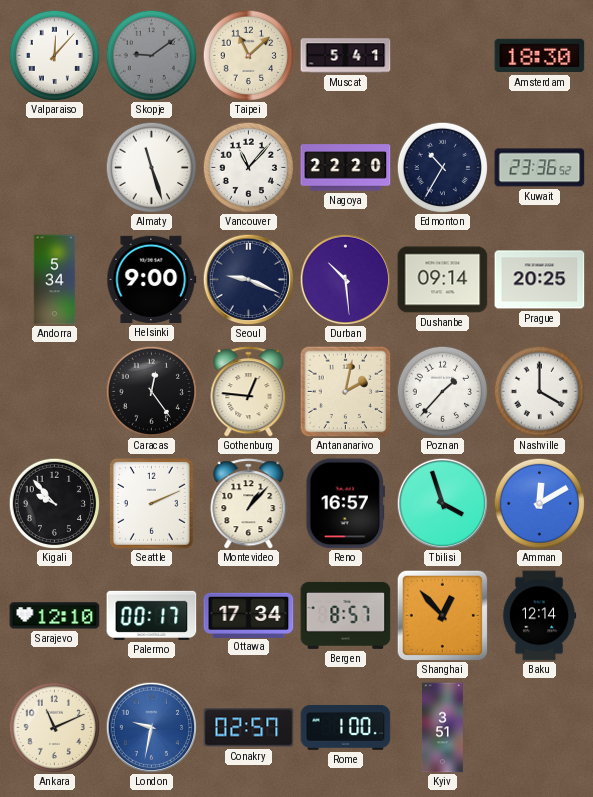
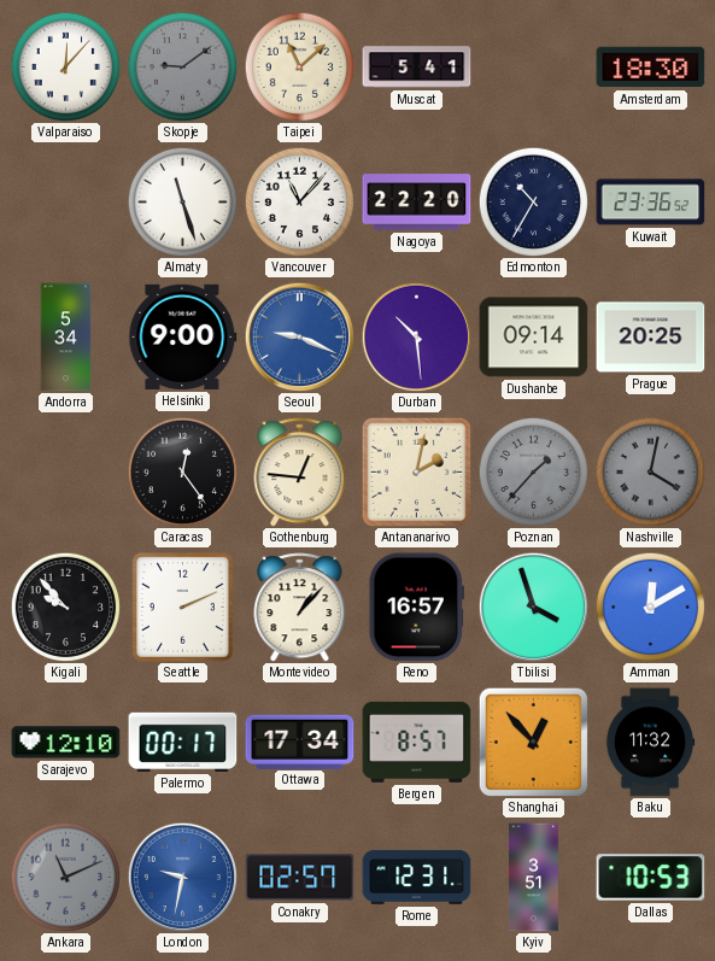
Seoul dial: navy -> blue
Poznan dial: white -> grey
Nashville: 4:00 -> 4:02
Nashville dial: white -> grey
Baku: 12:14 -> 11:32
Ankara dial: cream -> grey
Rome: 1:00 -> 12:31
Dallas: none -> 10:53
